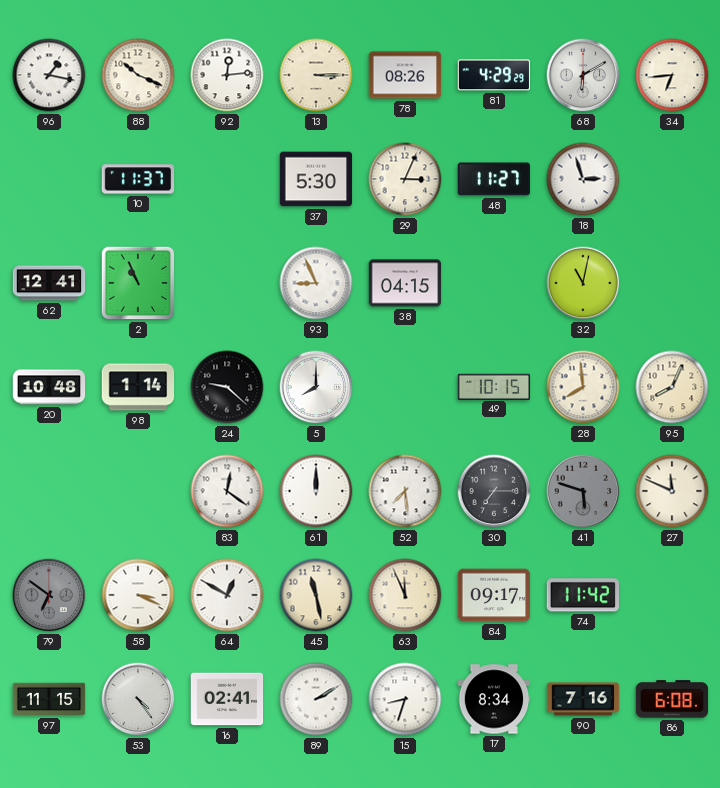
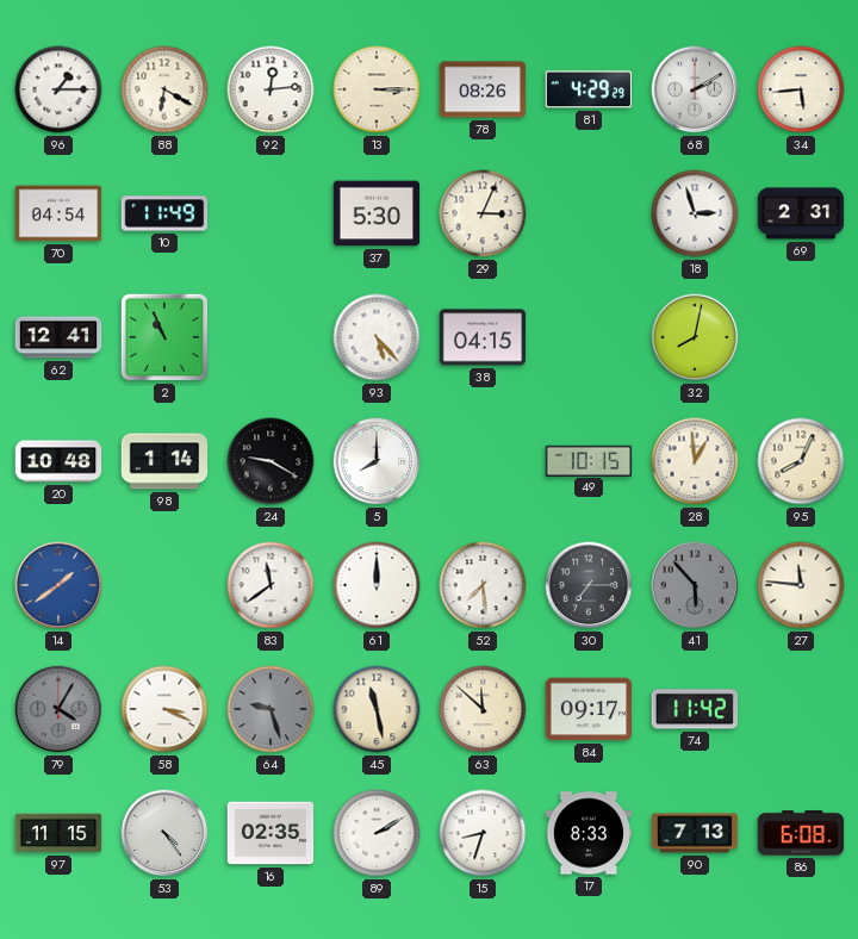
96: 1:17 -> 1:15
88: 10:19 -> 6:20
68: 6:10 -> 2:10
34: 6:44 -> 5:44
70: none -> 04:54
10: 11:37 -> 11:49
48: 11:27 -> none
69: none -> 2:31
93: 8:56 -> 5:23
32: 11:02 -> 8:02
24: 9:22 -> 9:20
28: 7:59 -> 12:59
14: none -> 1:39
83: 12:21 -> 11:39
41: 5:48 -> 5:53
27: 11:49 -> 11:46
79: 6:51 -> 4:05
64: 12:50 -> 9:27
64 dial: white -> grey
63: 11:56 -> 11:52
16: 02:41 -> 02:35
17: 8:34 -> 8:33
90: 7:16 -> 7:13
